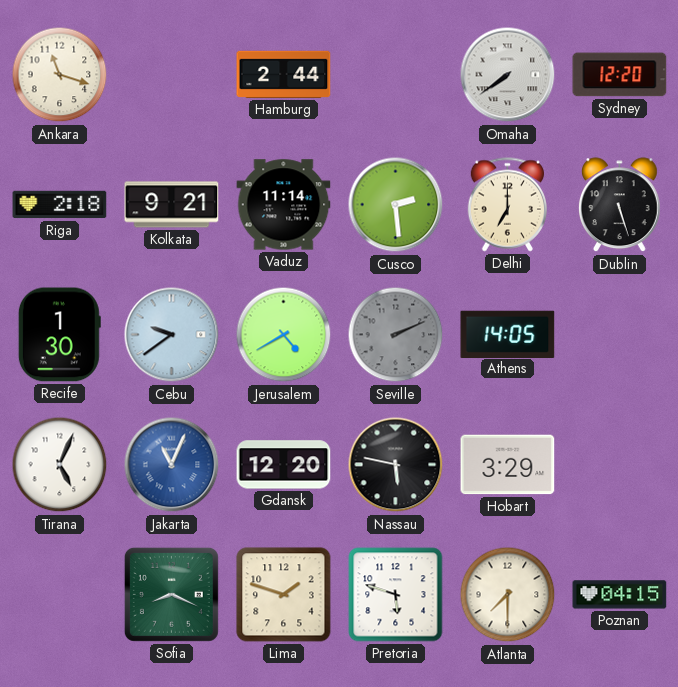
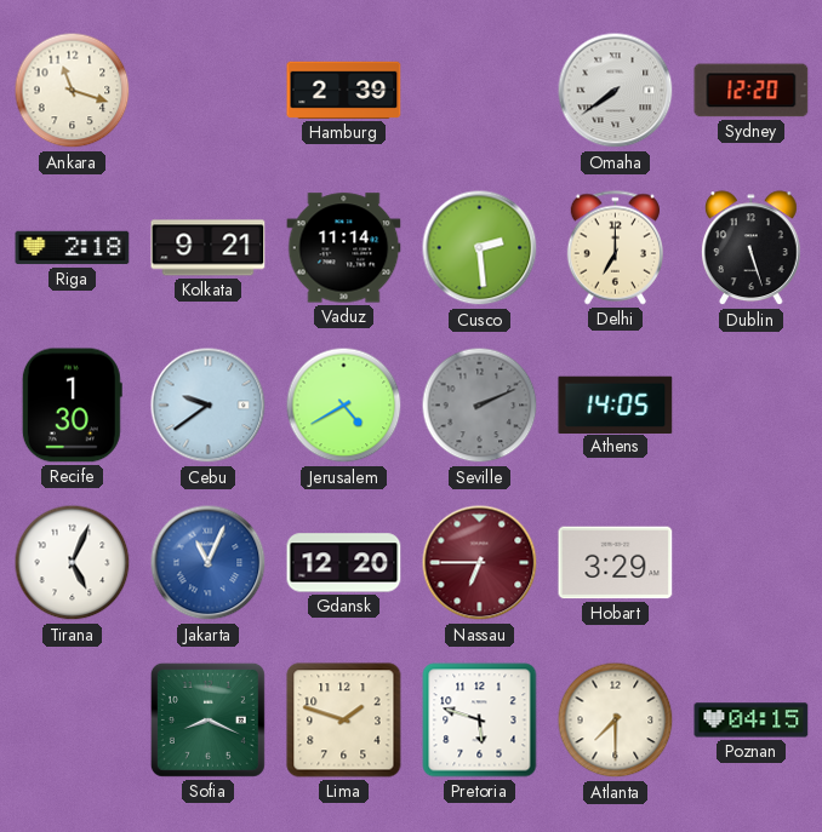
Hamburg: 2:44 -> 2:39
Nassau: 5:47 -> 6:45
Nassau dial: black -> burgundy
